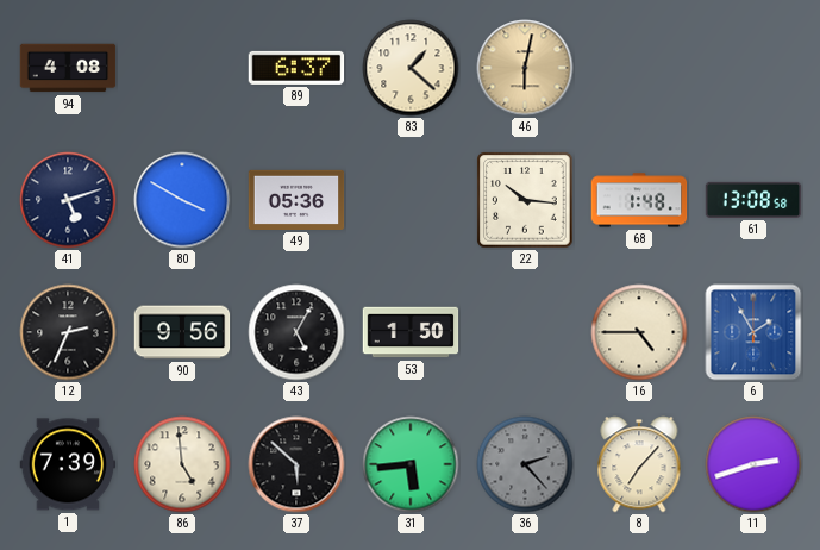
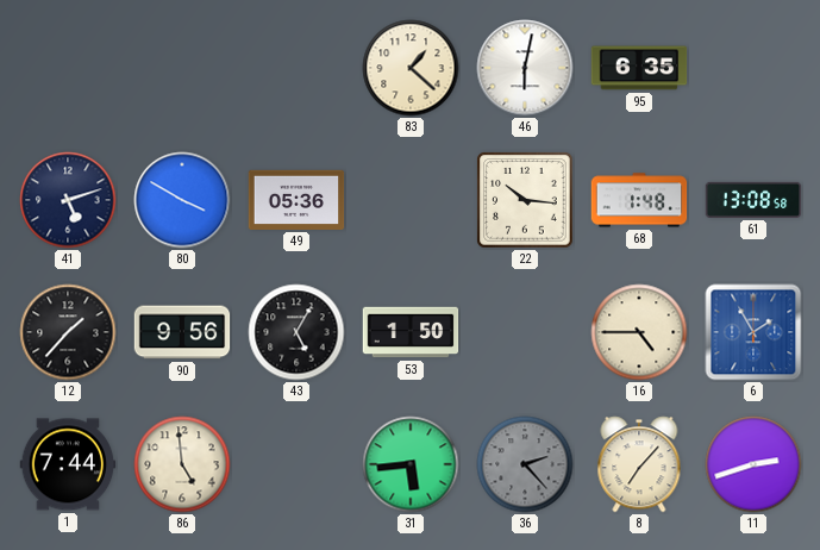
94: 4:08 -> none
89: 6:37 -> none
46 dial: champagne -> white
95: none -> 6:35
12: 2:34 -> 1:37
1: 7:39 -> 7:44
37: 5:52 -> none
